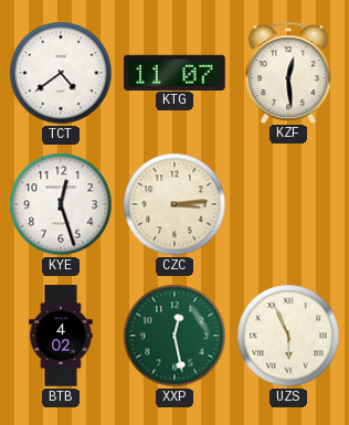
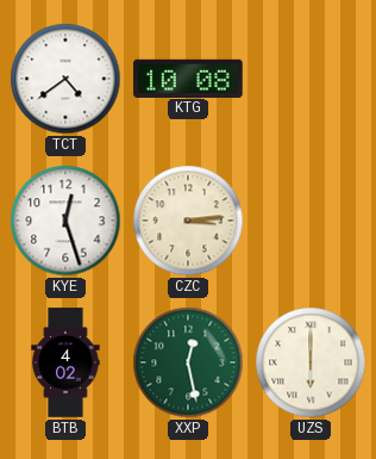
KTG: 11:07 -> 10:08
KZF: 12:29 -> none
UZS: 5:56 -> 6:00
